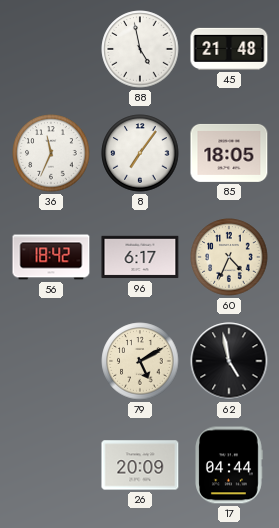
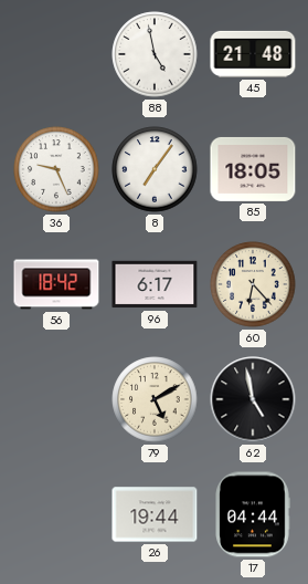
36: 11:34 -> 9:26
60: 4:34 -> 6:23
26: 20:09 -> 19:44
